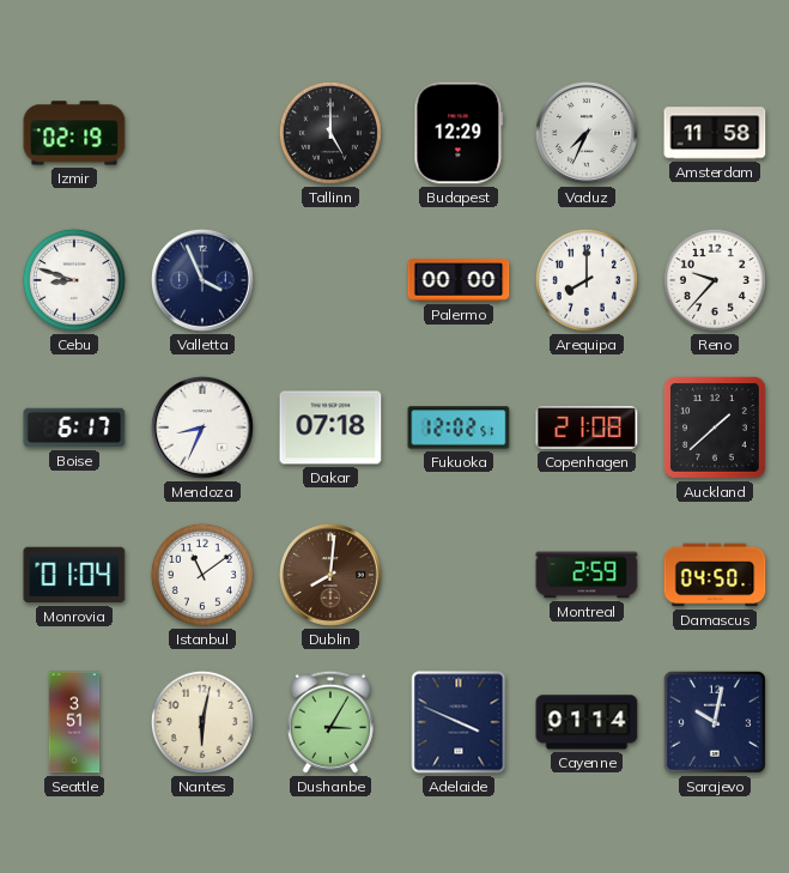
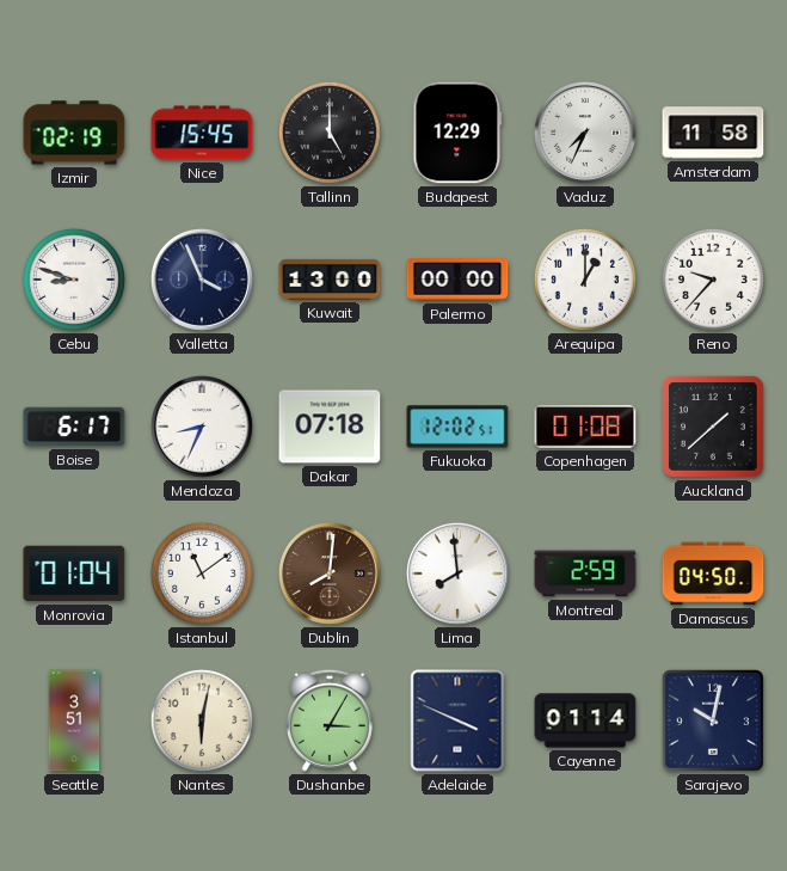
Nice: none -> 15:45
Kuwait: none -> 13:00
Arequipa: 8:00 -> 1:00
Copenhagen: 21:08 -> 01:08
Lima: none -> 7:59
